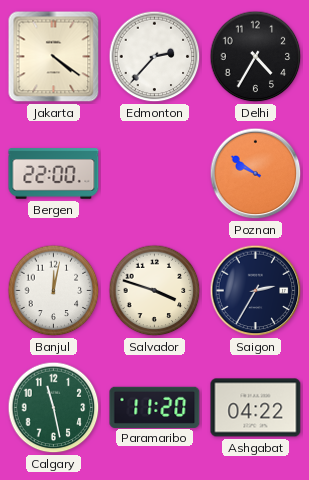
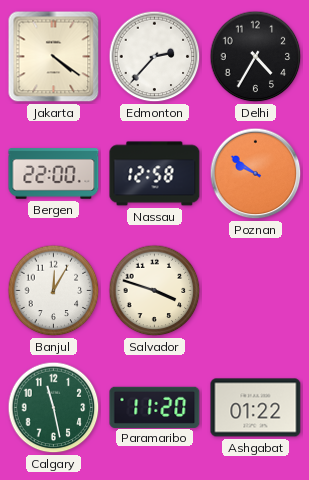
Nassau: none -> 12:58
Banjul: 12:02 -> 12:05
Saigon: 2:35 -> none
Ashgabat: 04:22 -> 01:22
